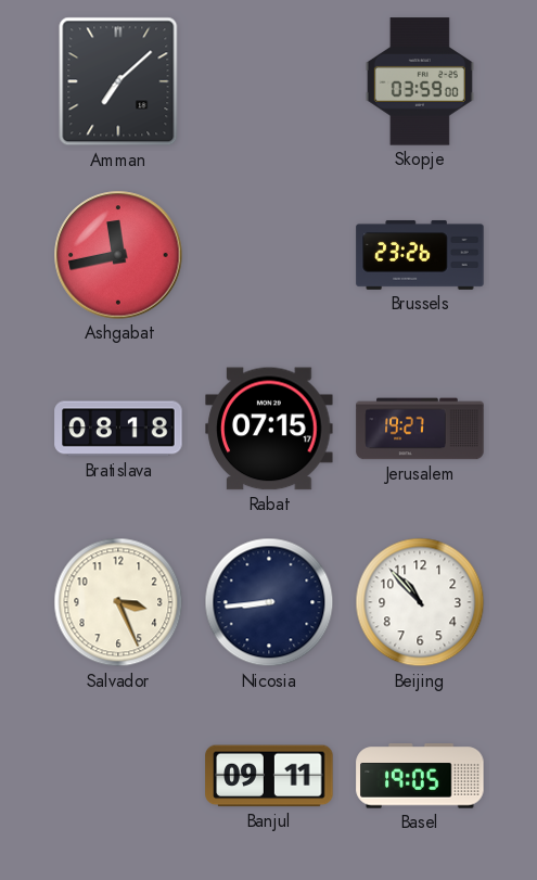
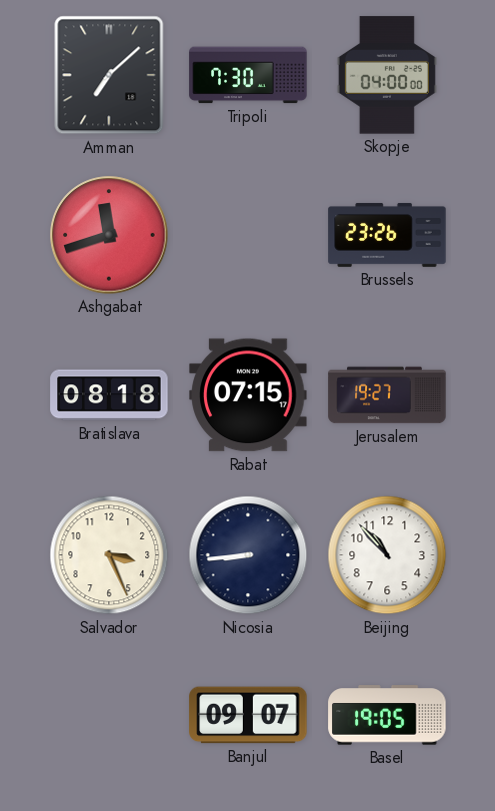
Tripoli: none -> 7:30
Skopje: 03:59 -> 04:00
Ashgabat: 11:43 -> 11:42
Banjul: 09:11 -> 09:07
